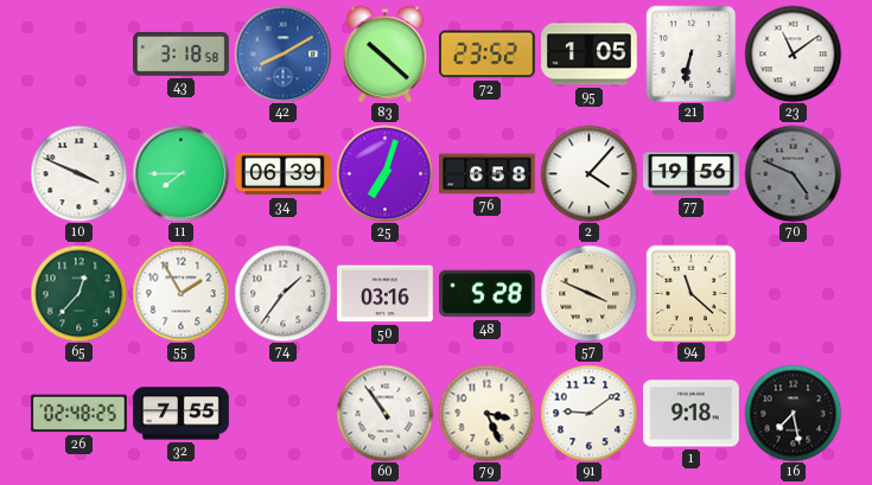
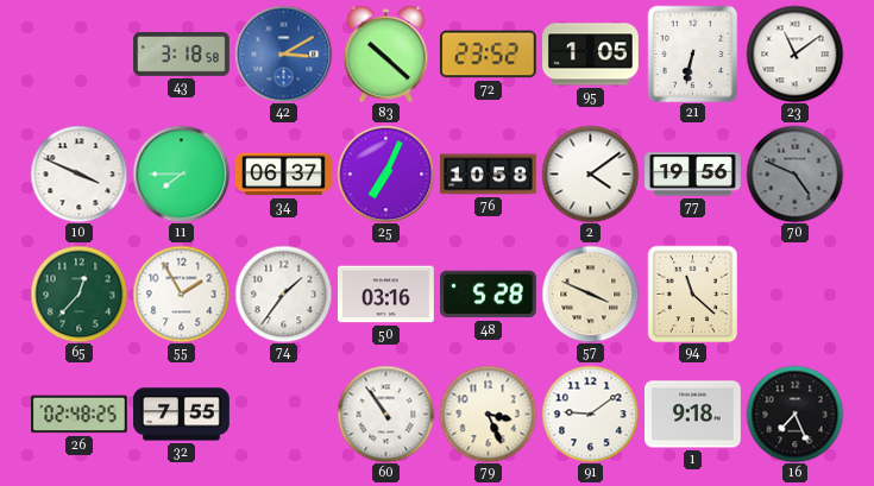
42: 8:10 -> 3:10
34: 06:39 -> 06:37
25: 7:03 -> 7:04
76: 6:58 -> 10:58
2: 4:07 -> 4:09
16: 7:28 -> 7:26
